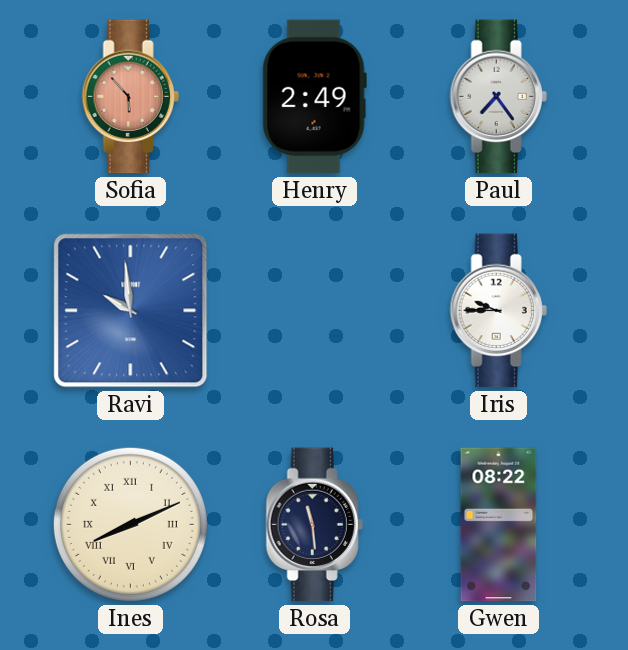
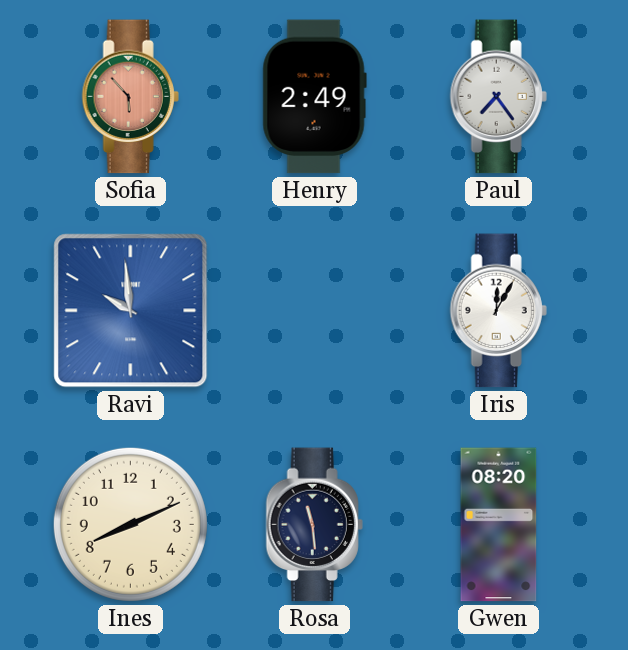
Iris: 9:45 -> 12:05
Ines numerals: Roman -> Arabic
Gwen: 08:22 -> 08:20
